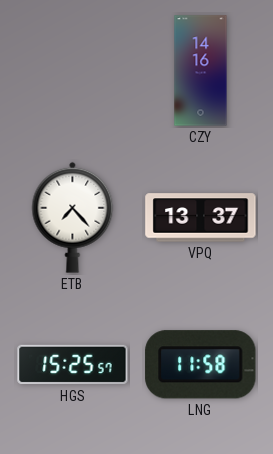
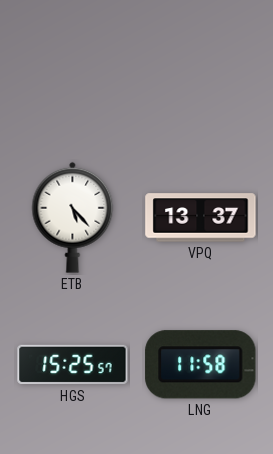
CZY: 14:16 -> none
ETB: 7:23 -> 5:23
